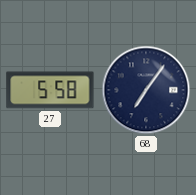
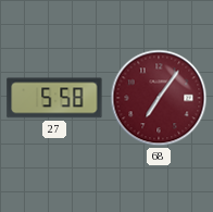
68 dial: navy -> burgundy
